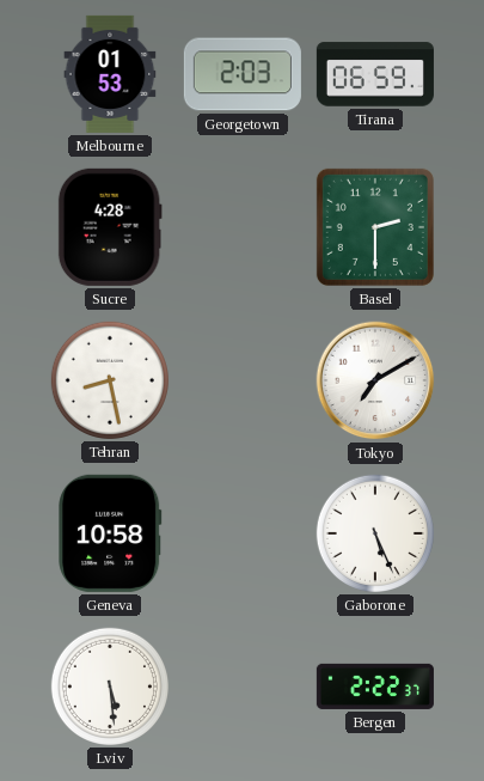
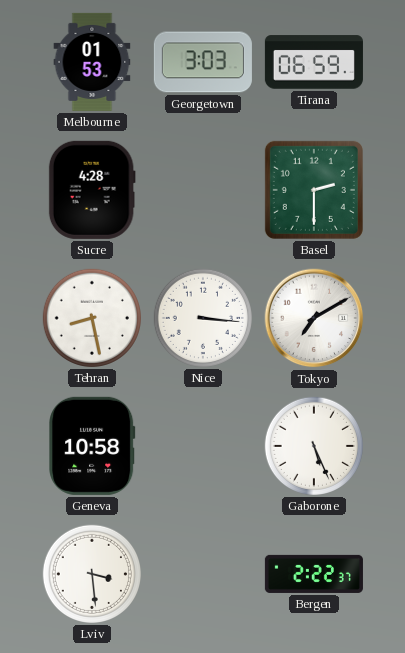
Georgetown: 2:03 -> 3:03
Nice: none -> 3:16
Lviv: 5:29 -> 3:29
